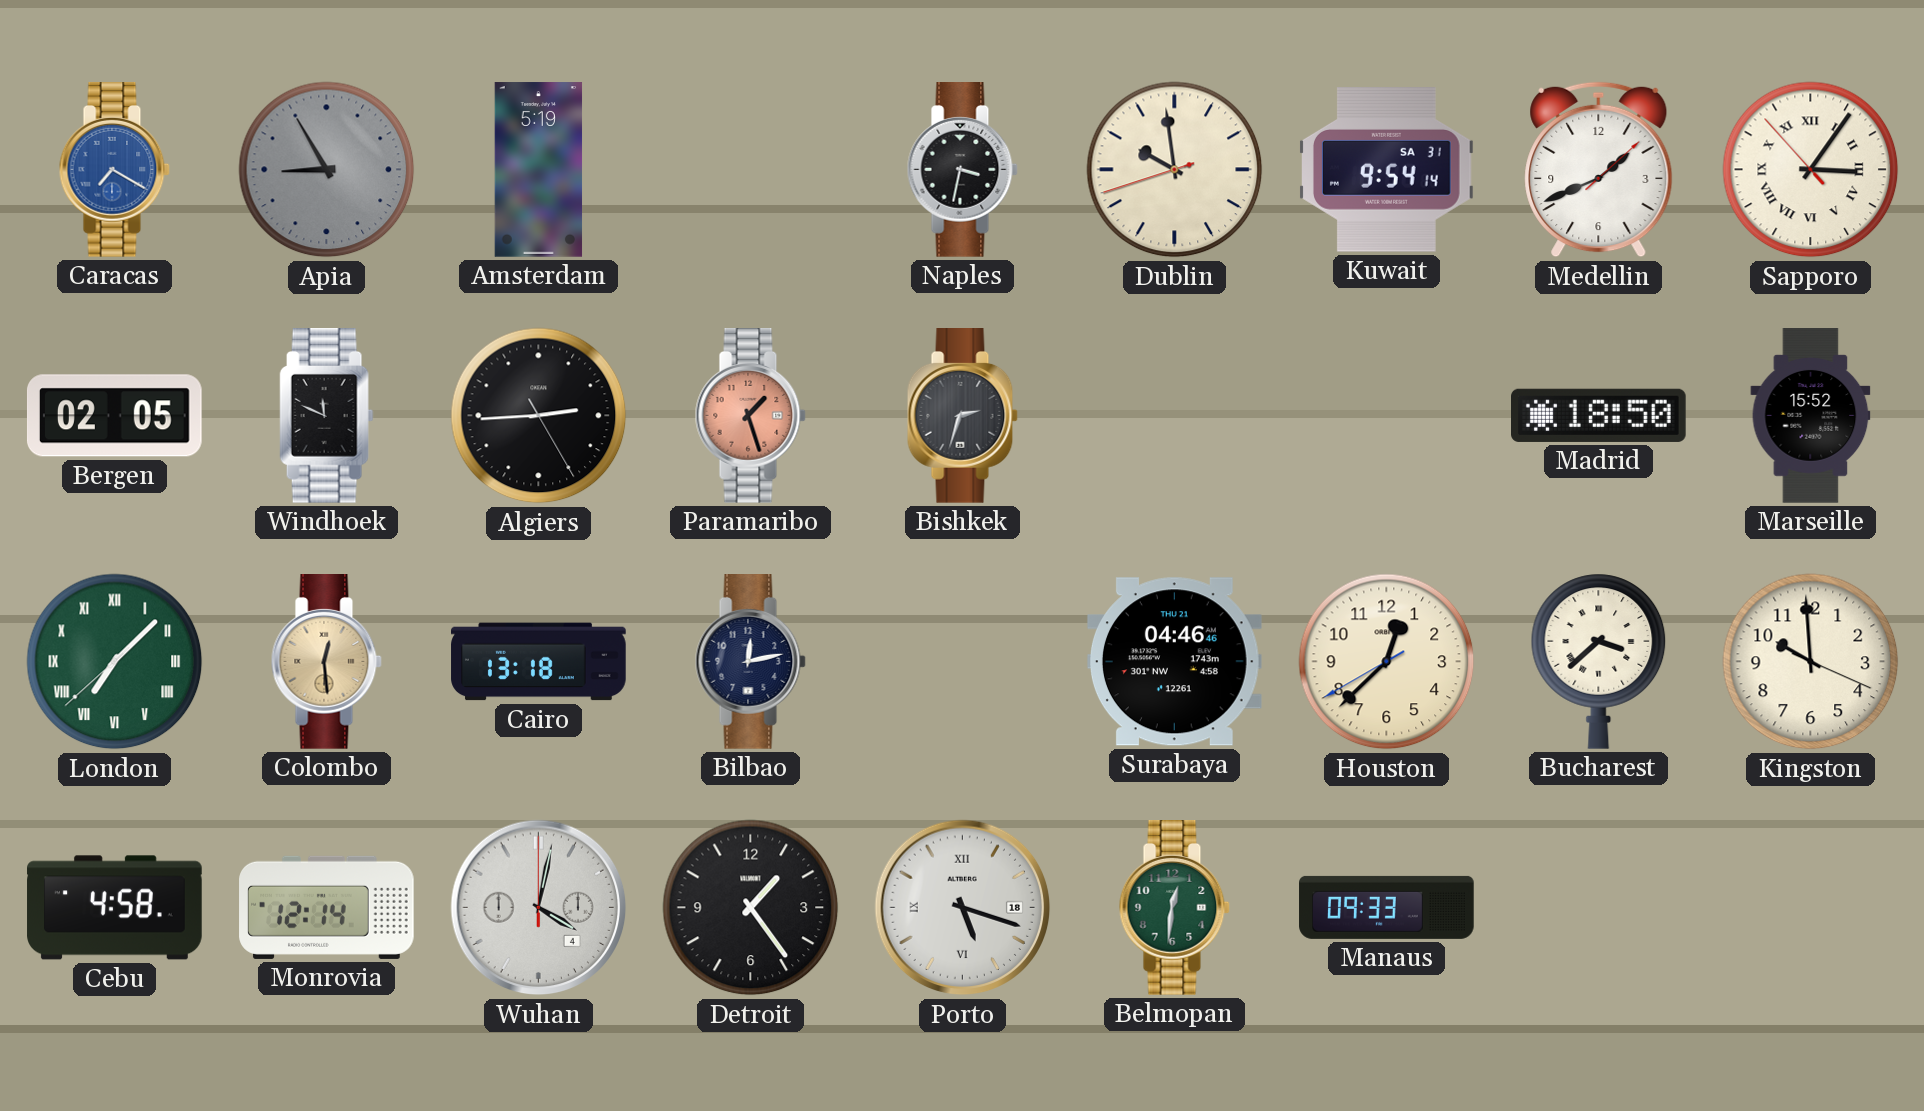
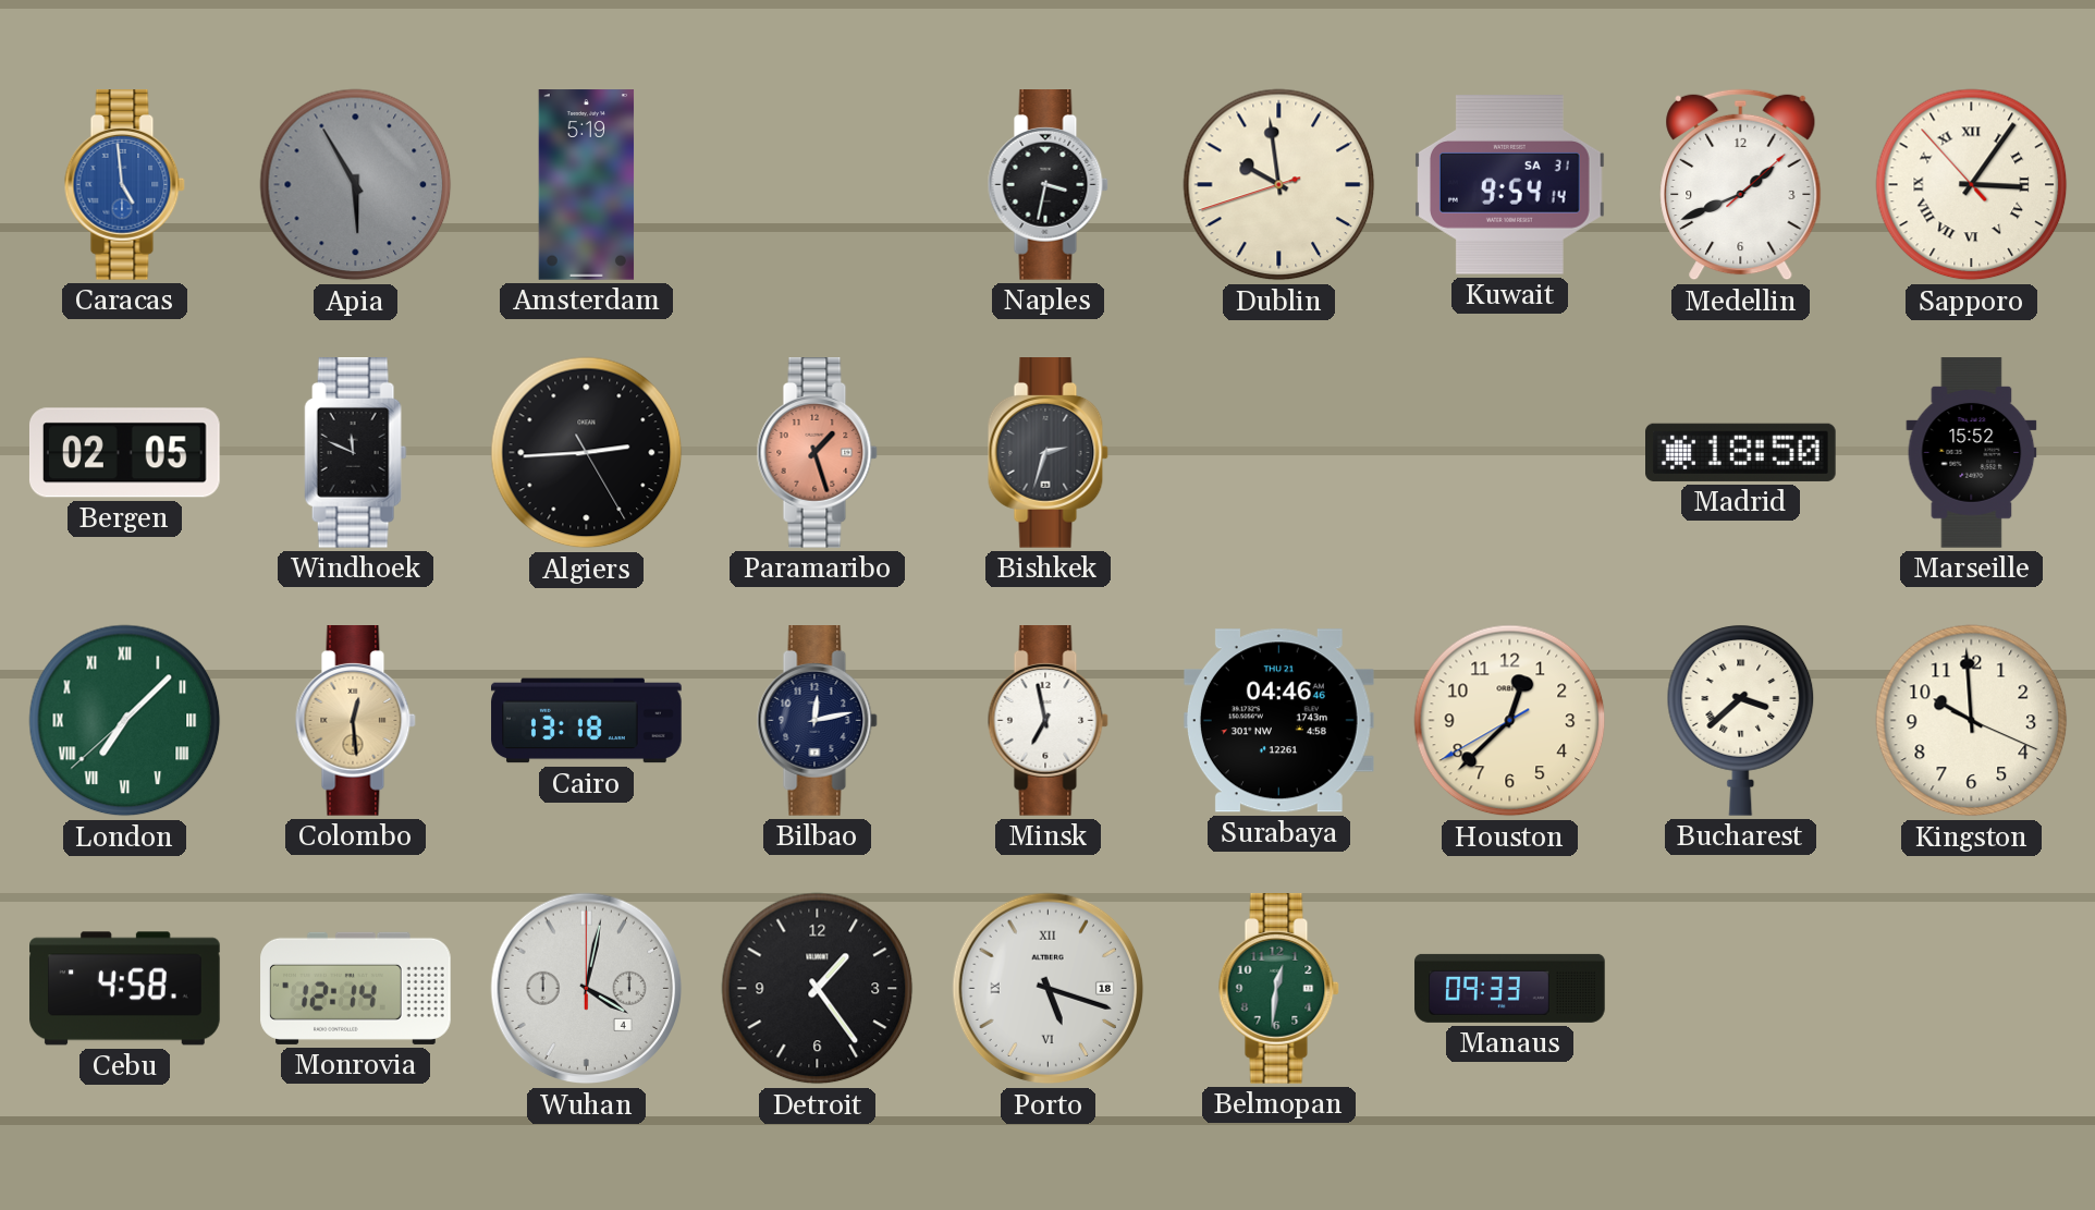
Caracas: 7:20 -> 4:59
Apia: 8:55 -> 5:55
Minsk: none -> 6:58
